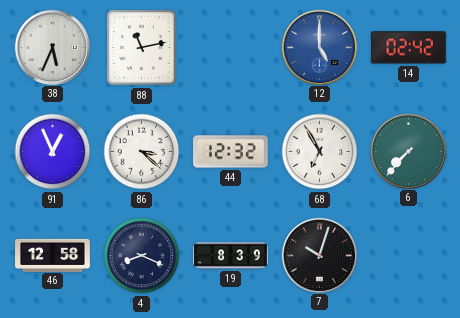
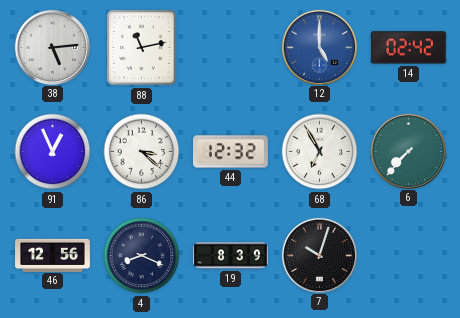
38: 5:34 -> 5:14
46: 12:58 -> 12:56
